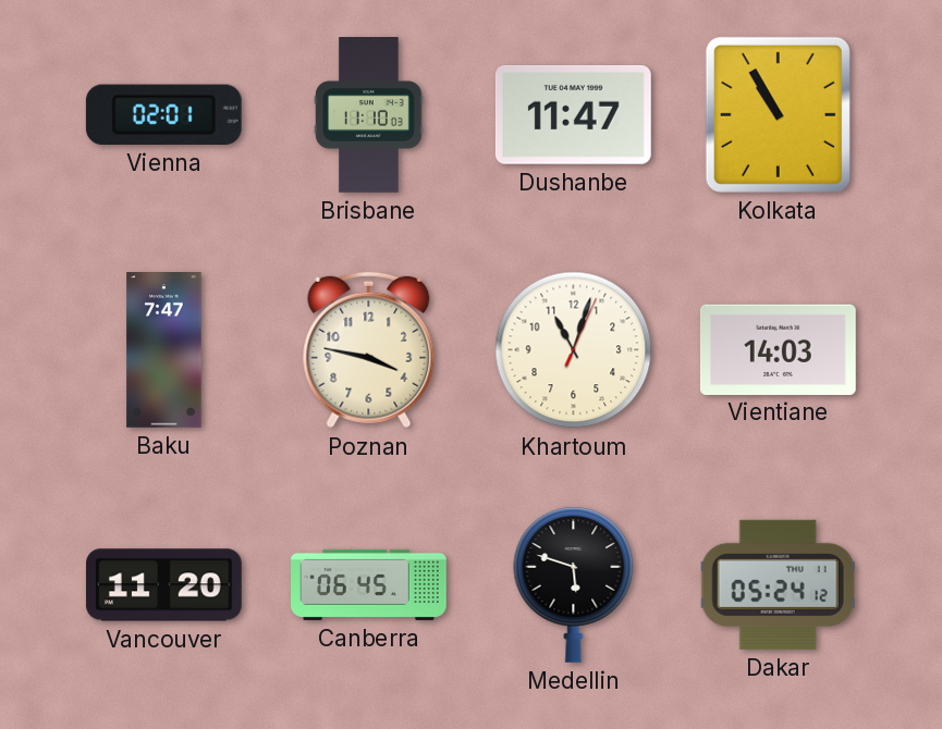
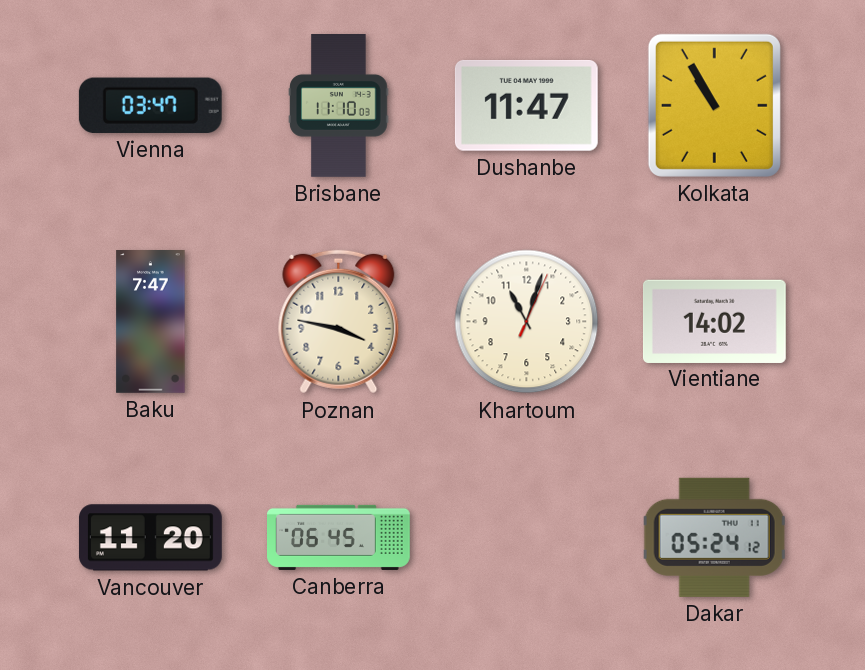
Vienna: 02:01 -> 03:47
Vientiane: 14:03 -> 14:02
Medellin: 5:48 -> none
